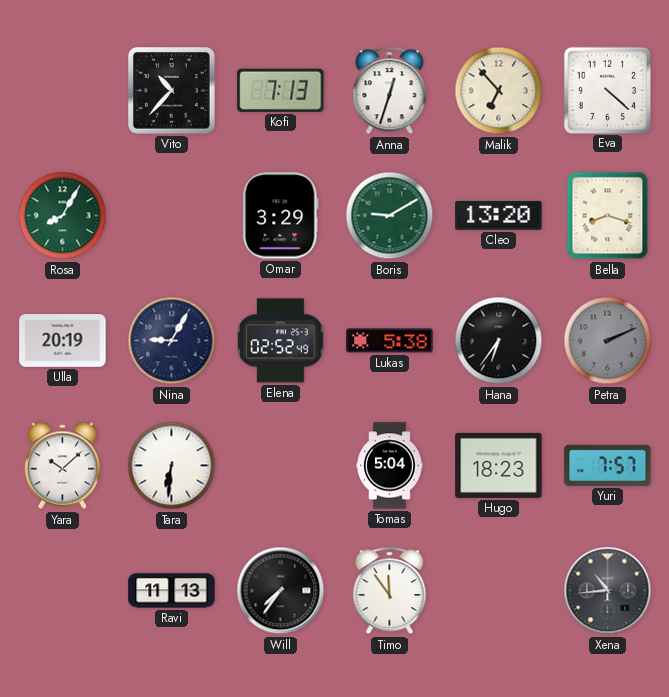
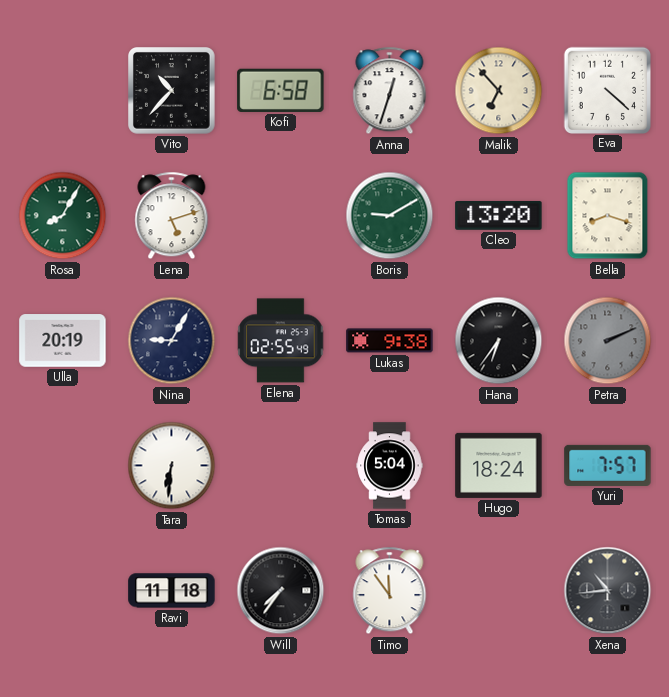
Kofi: 7:13 -> 6:58
Lena: none -> 5:12
Omar: 3:29 -> none
Elena: 02:52 -> 02:55
Lukas: 5:38 -> 9:38
Yara: 10:08 -> none
Hugo: 18:23 -> 18:24
Ravi: 11:13 -> 11:18
